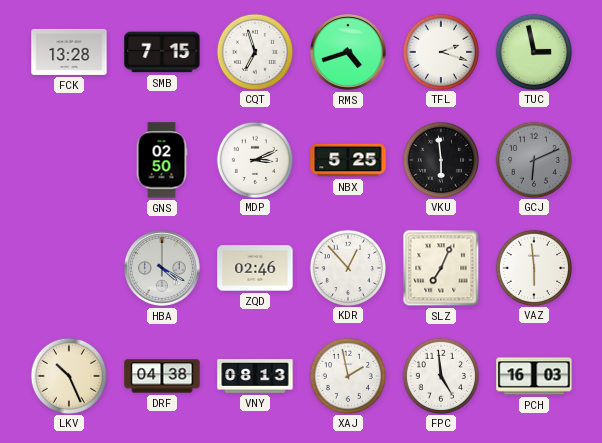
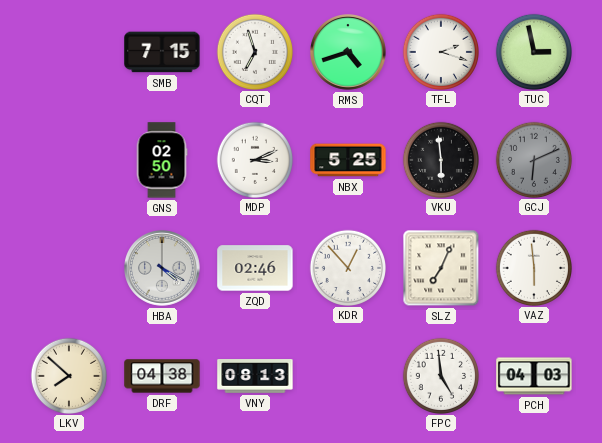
FCK: 13:28 -> none
LKV: 10:26 -> 7:52
XAJ: 1:58 -> none
PCH: 16:03 -> 04:03
